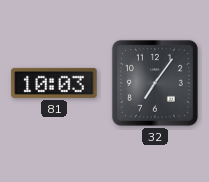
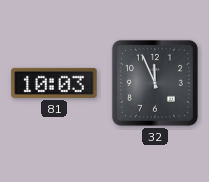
32: 7:06 -> 11:56
